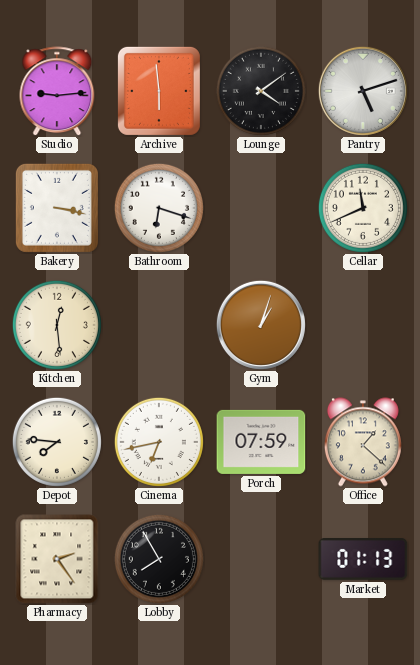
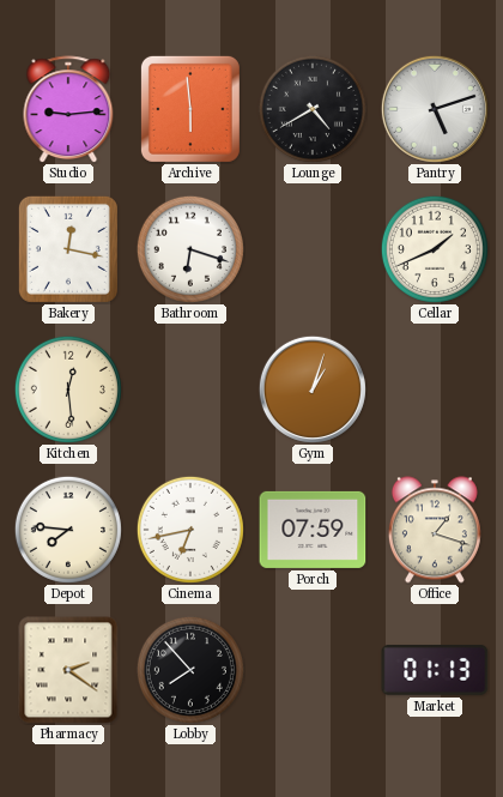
Lounge: 4:09 -> 4:40
Bakery: 3:17 -> 12:17
Cellar: 11:41 -> 1:41
Office: 1:22 -> 1:18
Pharmacy: 2:24 -> 2:21
Lobby: 7:55 -> 7:53
